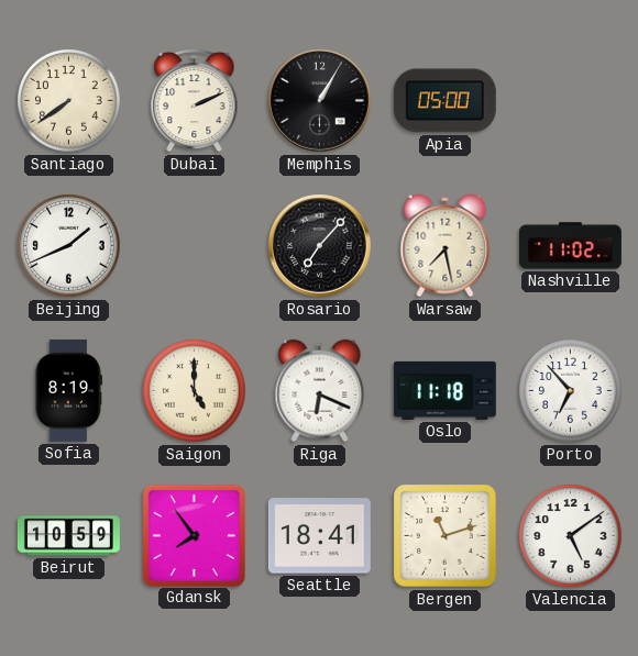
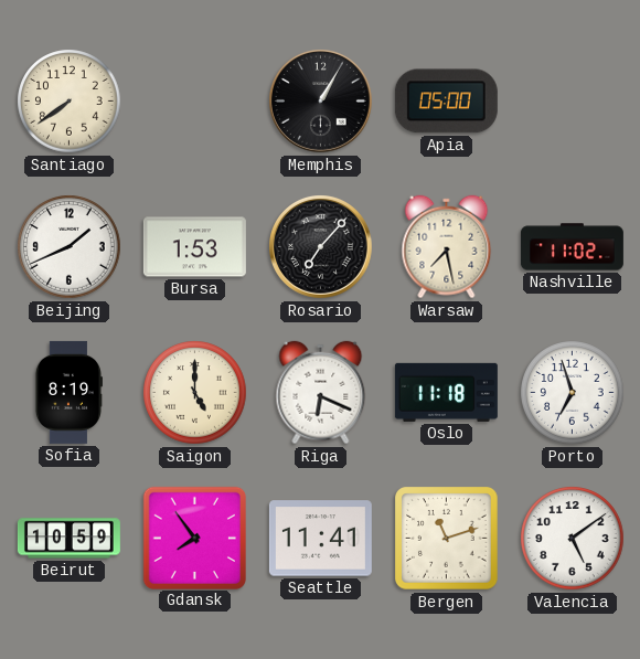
Dubai: 2:11 -> none
Bursa: none -> 1:53
Porto: 6:53 -> 6:57
Seattle: 18:41 -> 11:41
